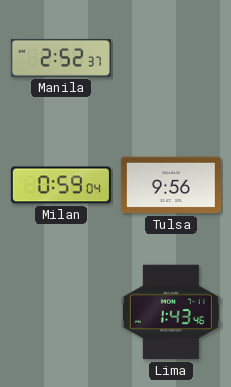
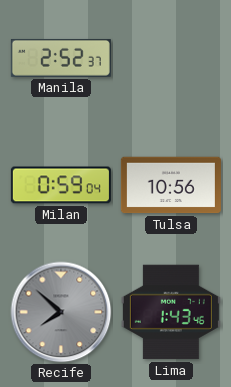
Tulsa: 9:56 -> 10:56
Recife: none -> 7:52
